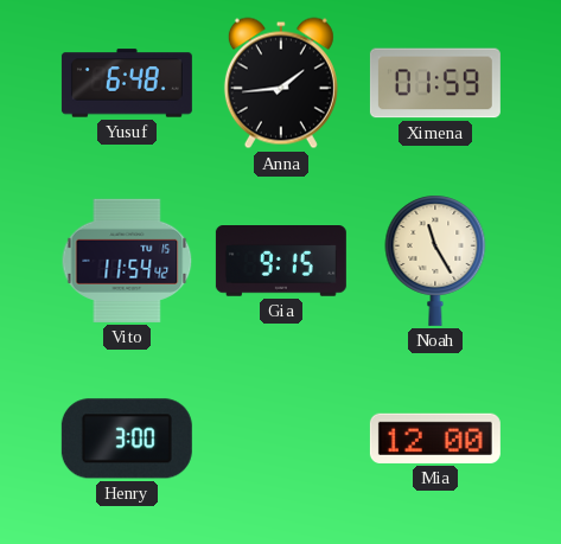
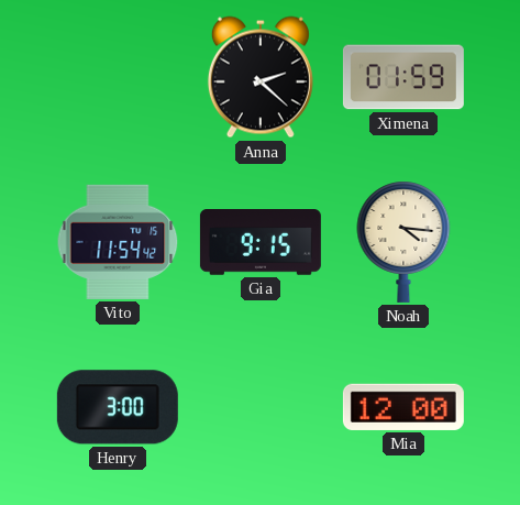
Yusuf: 6:48 -> none
Anna: 1:44 -> 2:22
Noah: 11:25 -> 4:16
